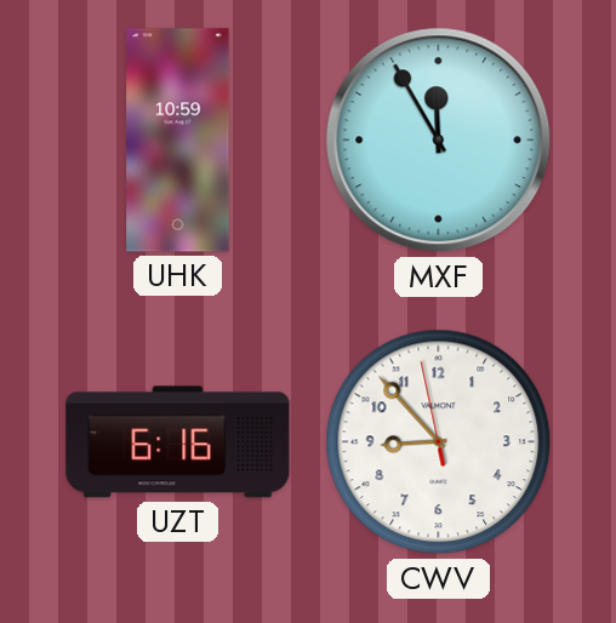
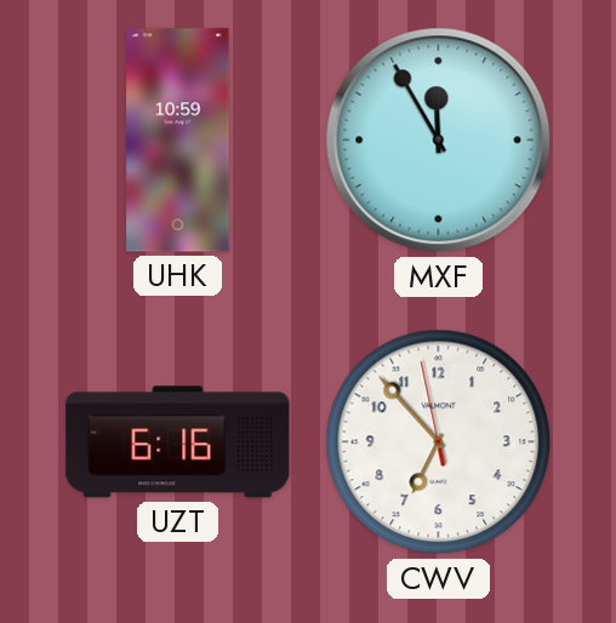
CWV: 8:52 -> 6:52
